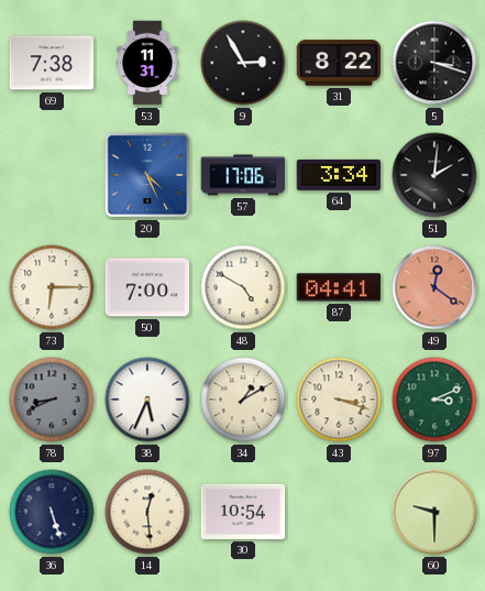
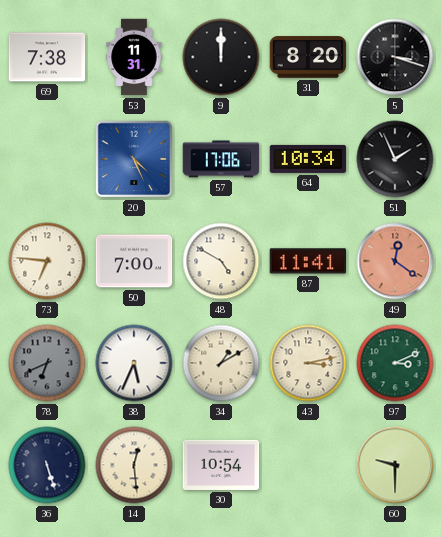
9: 2:55 -> 12:00
31: 8:22 -> 8:20
64: 3:34 -> 10:34
51: 2:01 -> 1:56
73: 6:15 -> 6:46
87: 04:41 -> 11:41
78: 8:41 -> 6:41
43: 3:18 -> 3:13
